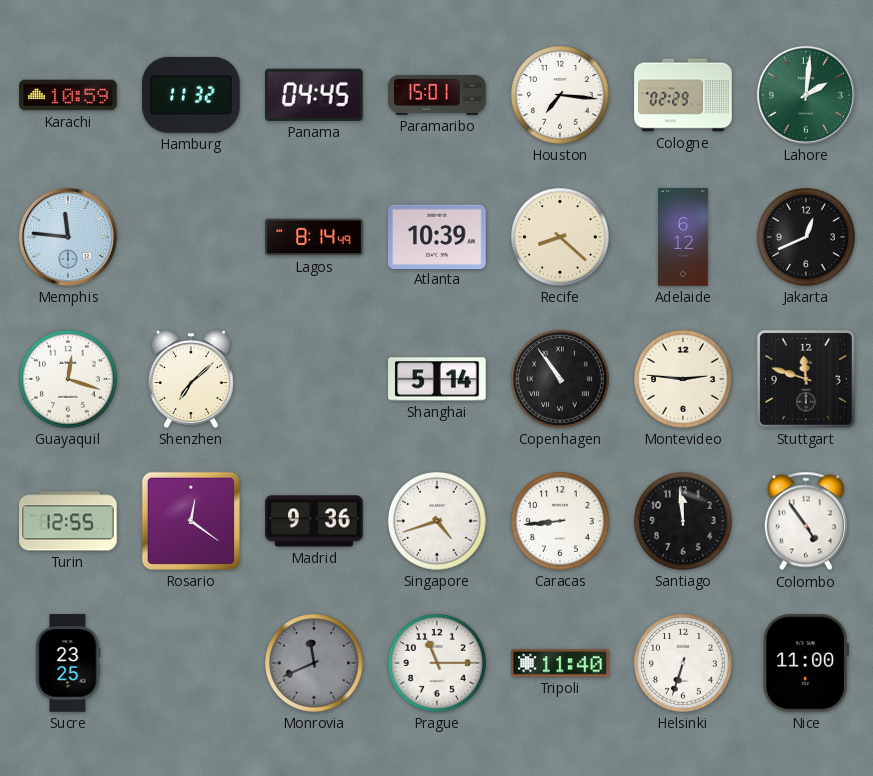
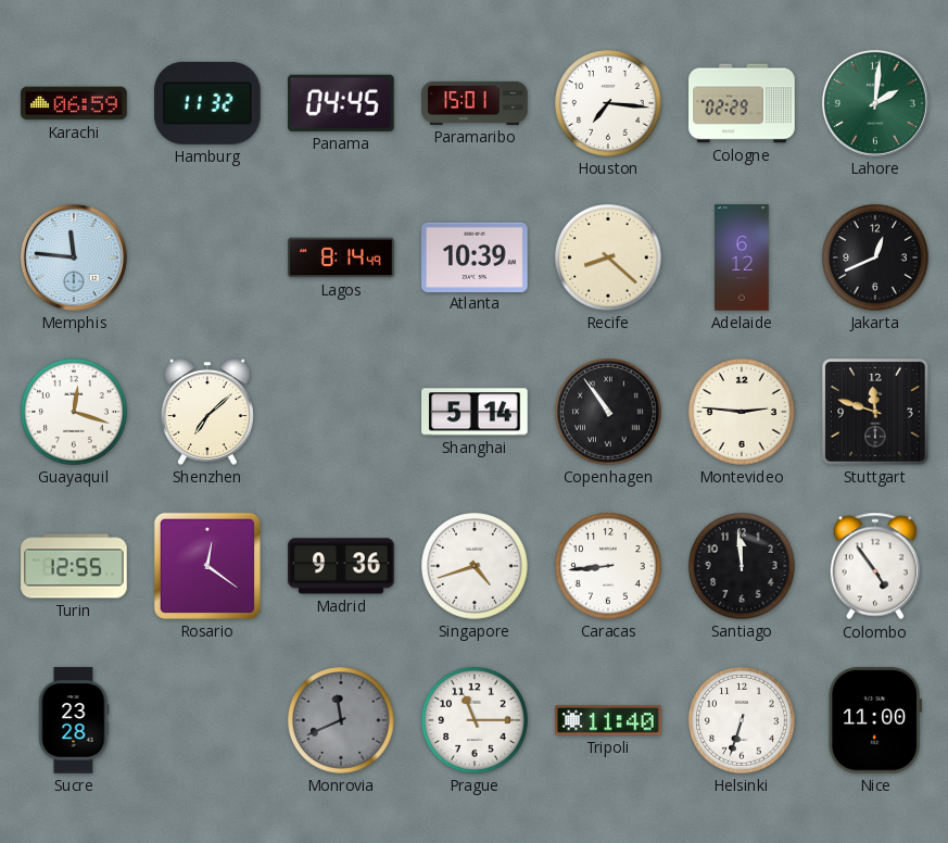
Karachi: 10:59 -> 06:59
Sucre: 23:25 -> 23:28
